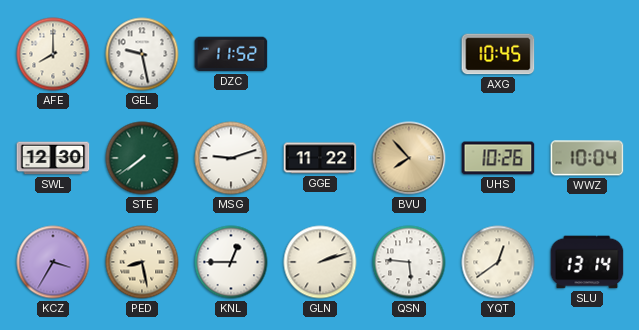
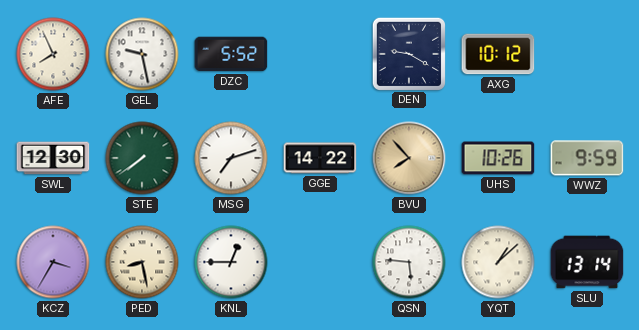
AFE: 8:00 -> 7:56
DZC: 11:52 -> 5:52
DEN: none -> 9:20
AXG: 10:45 -> 10:12
MSG: 9:12 -> 7:12
GGE: 11:22 -> 14:22
WWZ: 10:04 -> 9:59
GLN: 2:12 -> none
YQT: 12:39 -> 1:08
